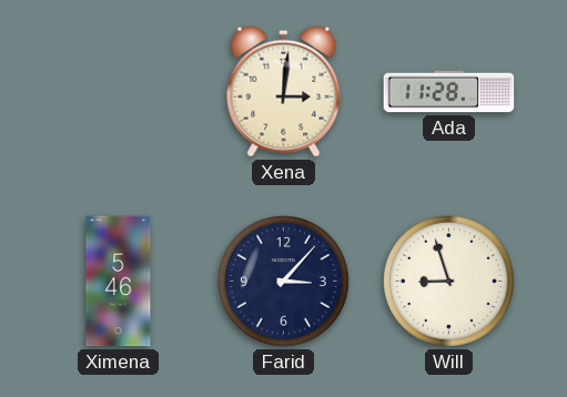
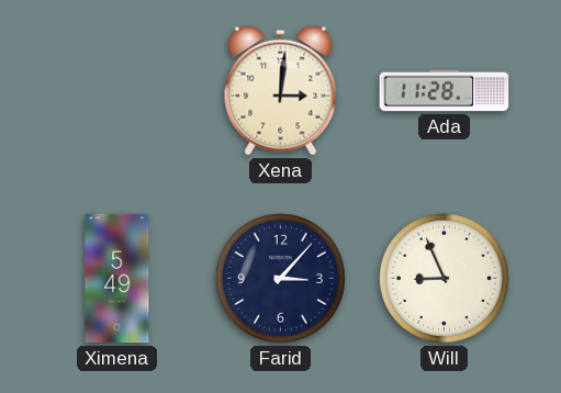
Ximena: 5:46 -> 5:49
Will: 8:57 -> 8:56
